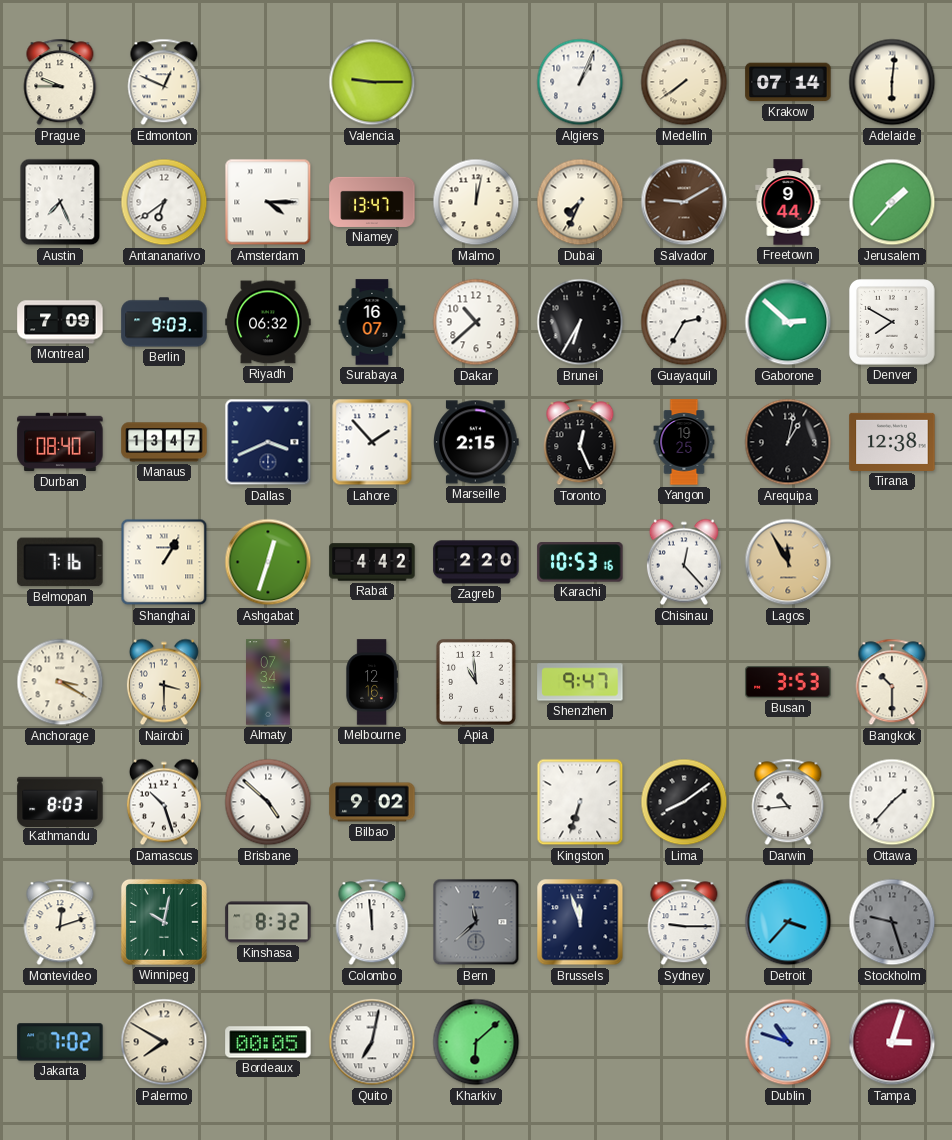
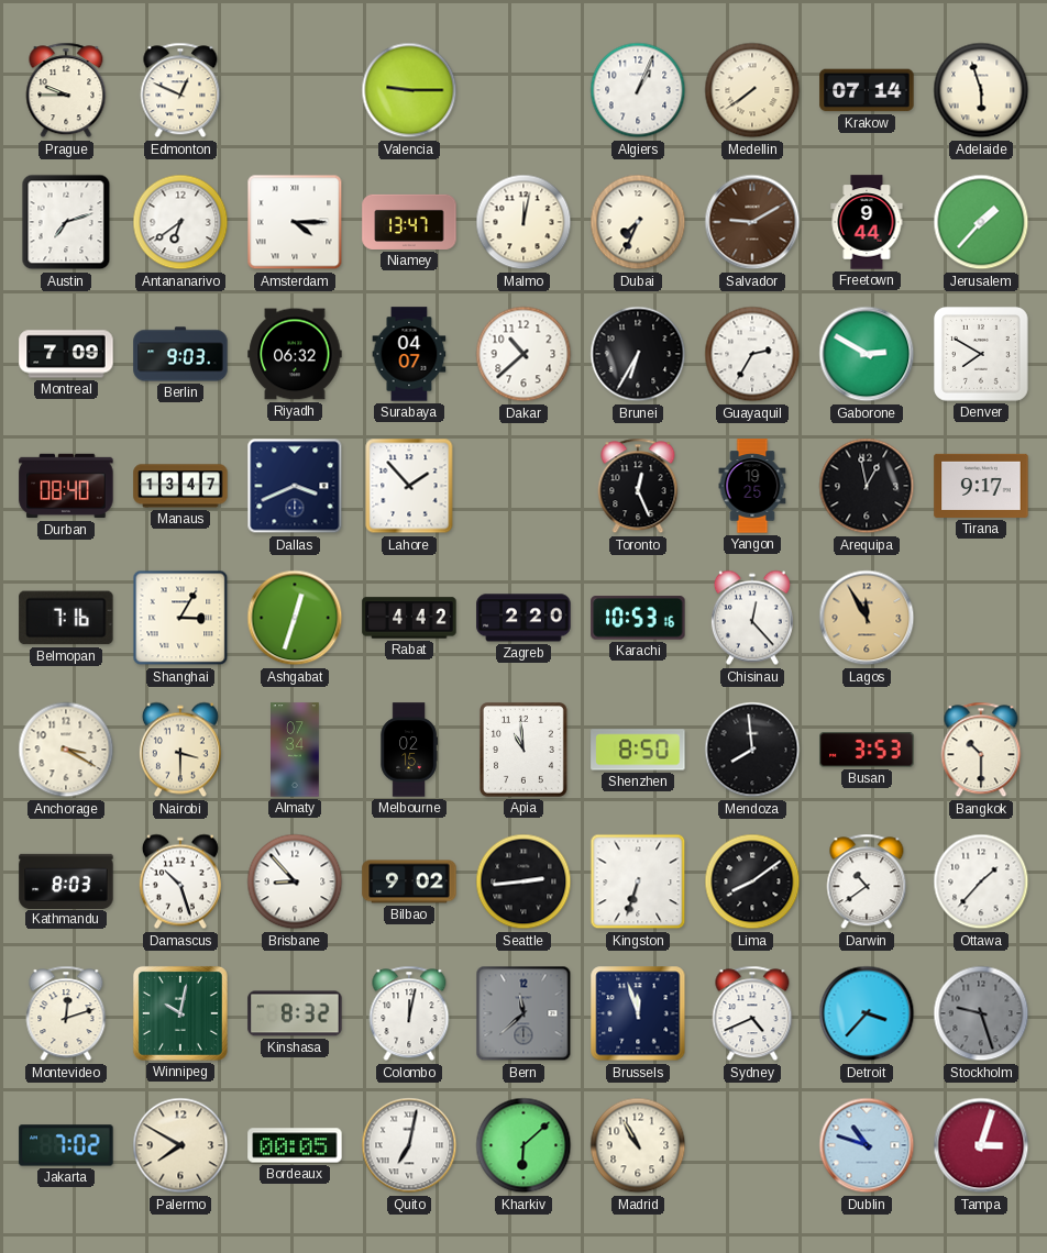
Adelaide: 6:01 -> 5:57
Austin: 7:26 -> 7:12
Surabaya: 16:07 -> 04:07
Gaborone: 2:52 -> 2:50
Marseille: 2:15 -> none
Arequipa: 1:02 -> 12:58
Tirana: 12:38 -> 9:17
Shanghai: 1:05 -> 3:05
Melbourne: 12:16 -> 02:15
Shenzhen: 9:47 -> 8:50
Mendoza: none -> 7:59
Brisbane: 4:52 -> 8:53
Seattle: none -> 2:44
Darwin: 10:44 -> 10:39
Colombo: 11:59 -> 12:02
Sydney: 9:15 -> 4:41
Madrid: none -> 10:55
